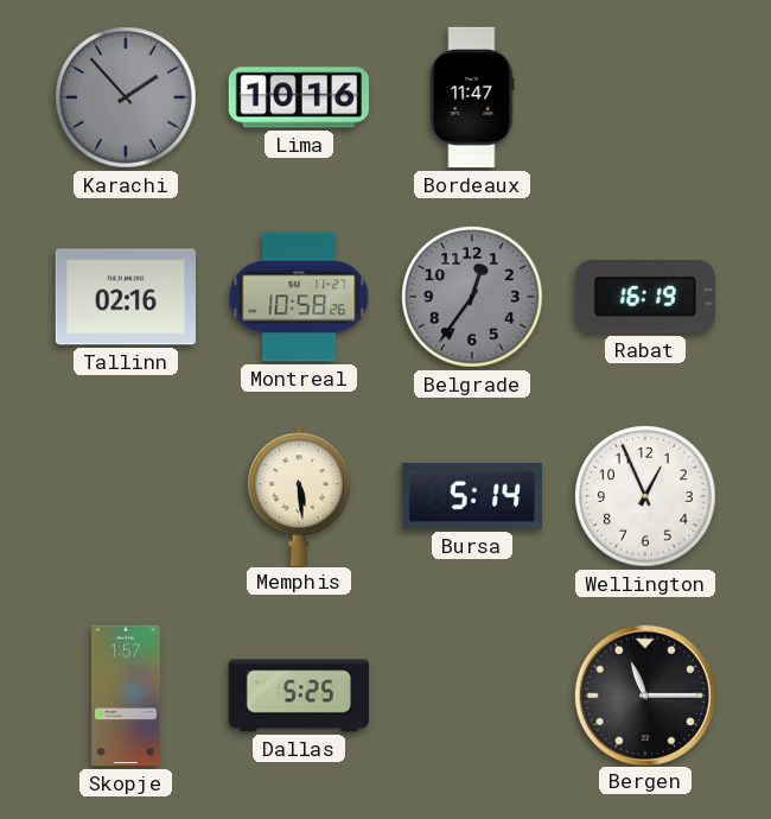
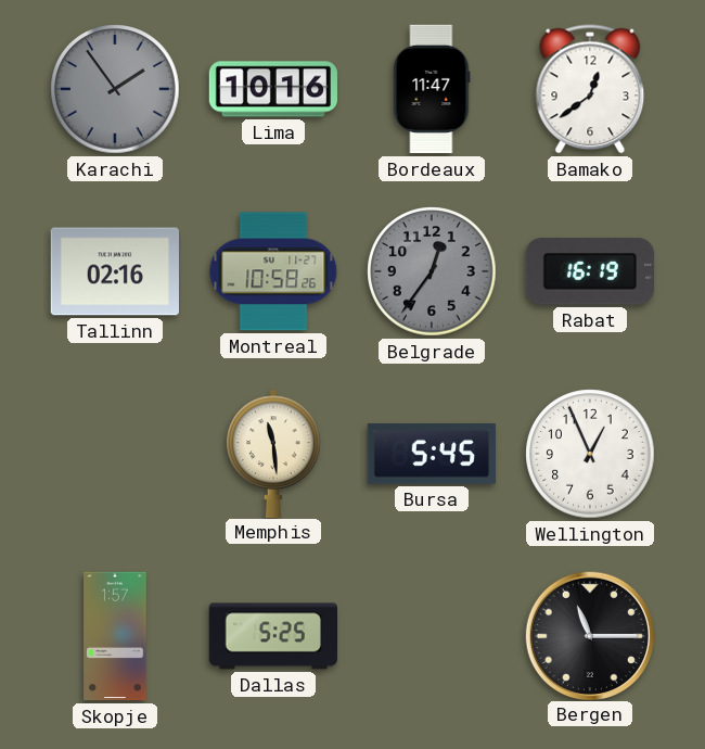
Karachi: 1:53 -> 1:54
Bamako: none -> 12:39
Memphis: 5:29 -> 11:29
Bursa: 5:14 -> 5:45
